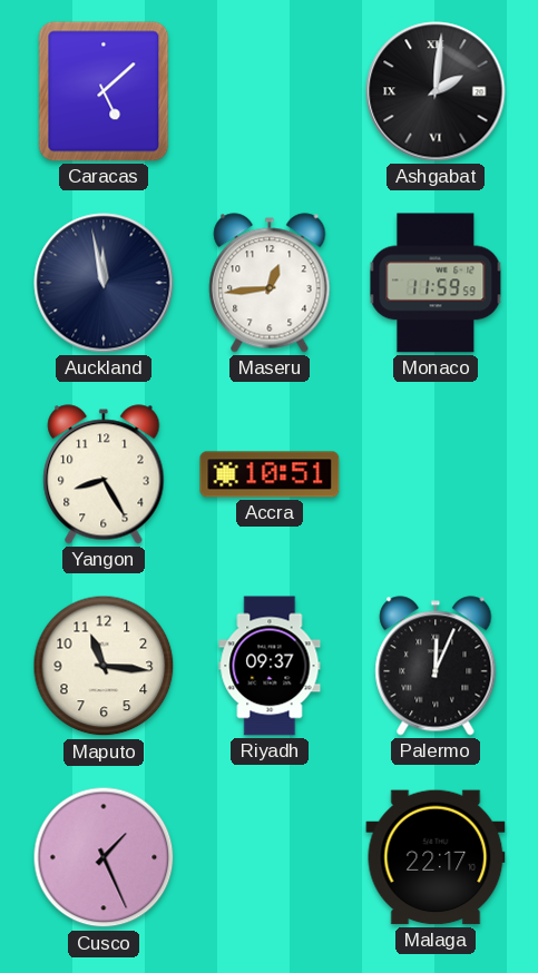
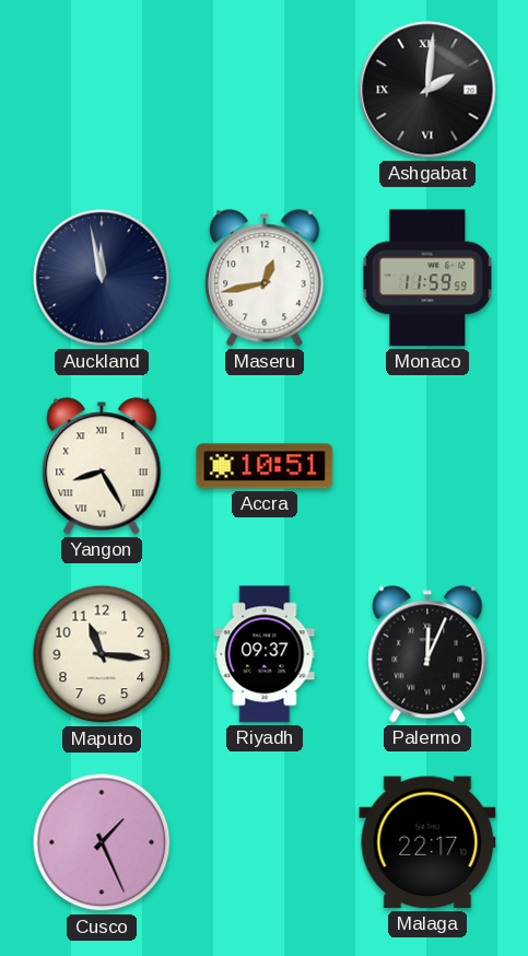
Caracas: 5:08 -> none
Maseru: 12:44 -> 12:43
Yangon numerals: Arabic -> Roman
